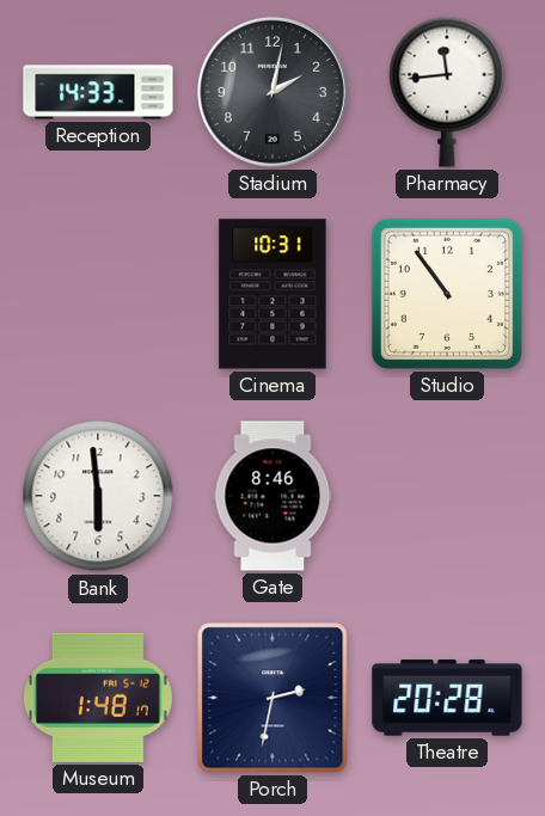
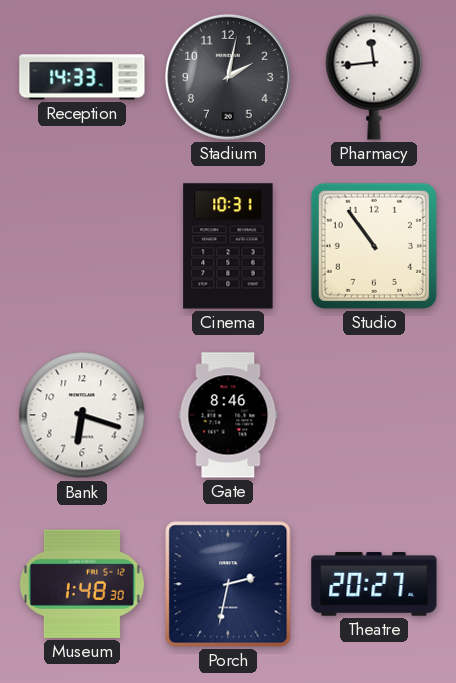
Bank: 5:59 -> 6:18
Museum: 1:48:17 -> 1:48:30
Theatre: 20:28 -> 20:27
